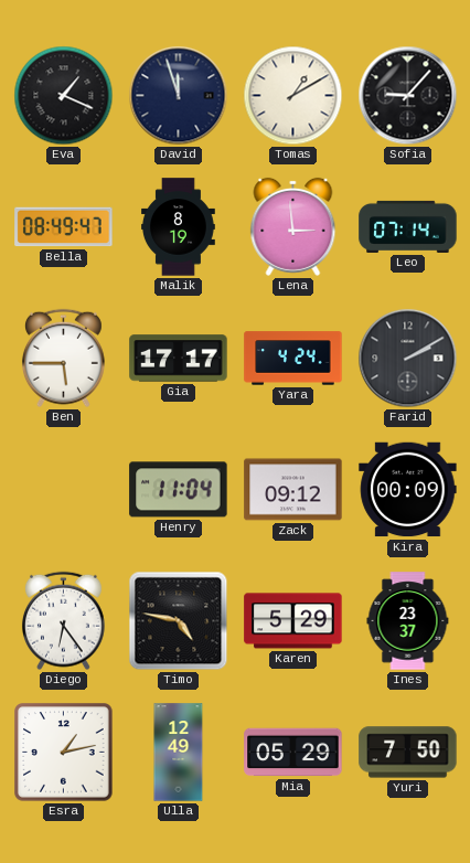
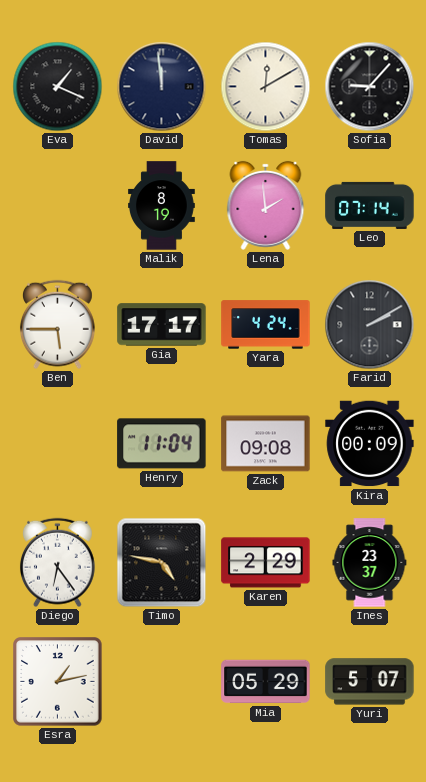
David: 11:57 -> 11:59
Tomas: 1:10 -> 12:10
Bella: 08:49 -> none
Lena: 2:59 -> 1:59
Zack: 09:12 -> 09:08
Karen: 5:29 -> 2:29
Ulla: 12:49 -> none
Yuri: 7:50 -> 5:07
